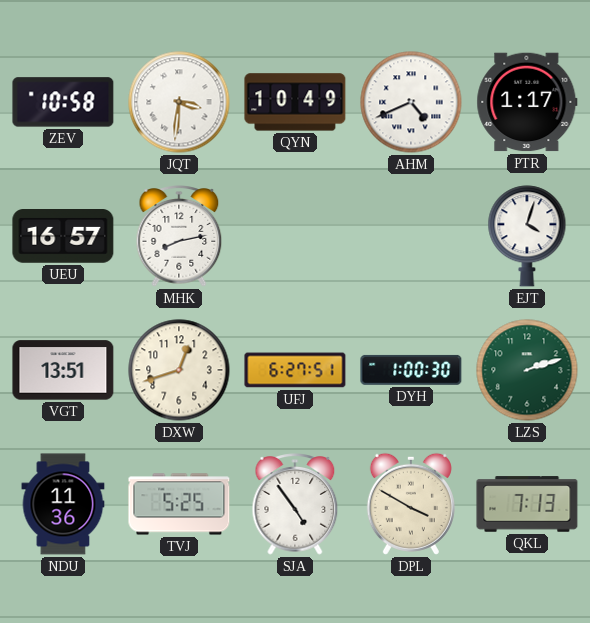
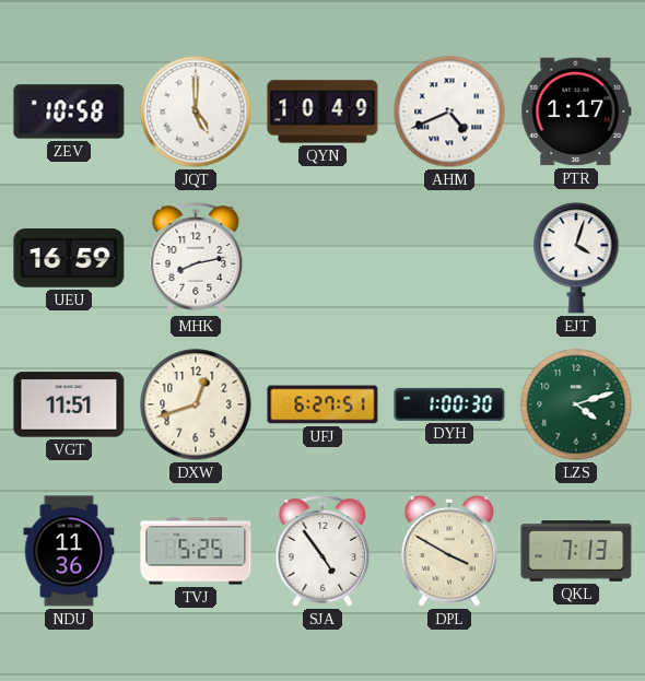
JQT: 3:31 -> 5:00
UEU: 16:57 -> 16:59
VGT: 13:51 -> 11:51
LZS: 2:12 -> 4:12
